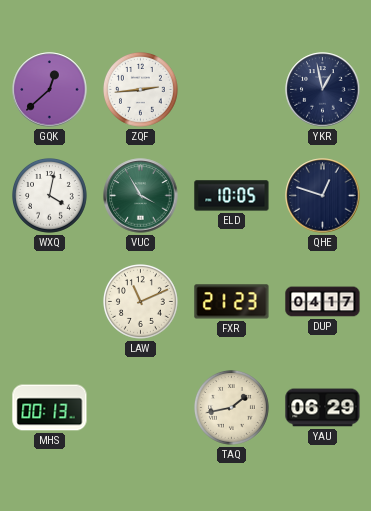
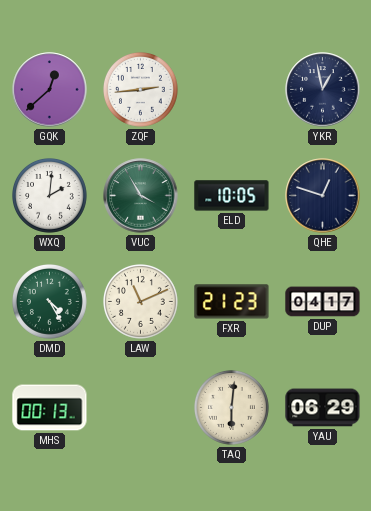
WXQ: 4:02 -> 2:01
DMD: none -> 4:25
TAQ: 1:43 -> 6:01
